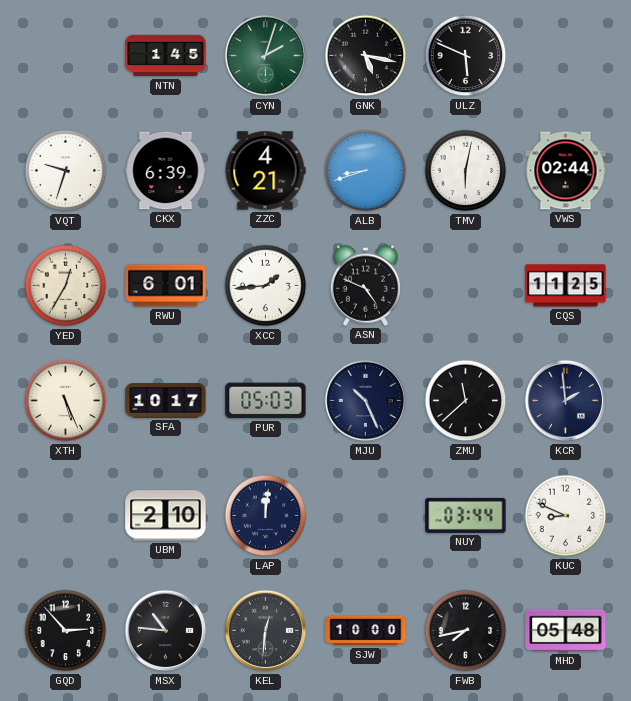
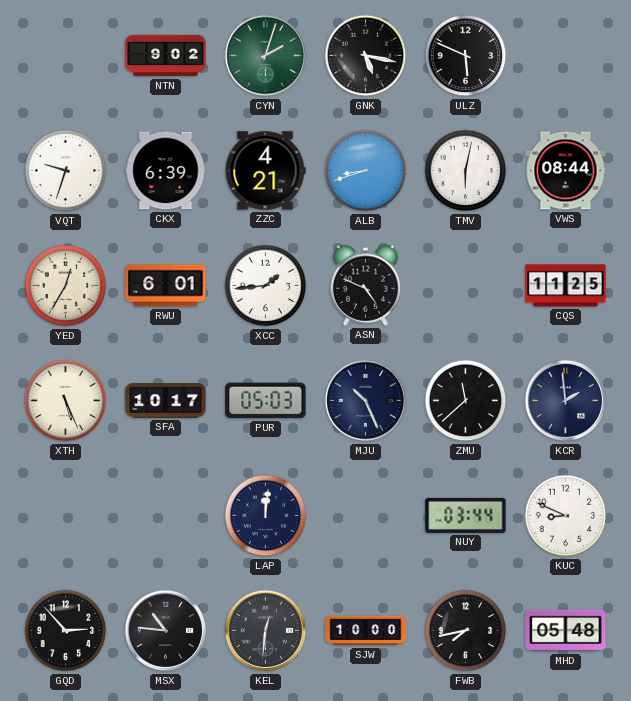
NTN: 1:45 -> 9:02
VWS: 02:44 -> 08:44
UBM: 2:10 -> none
